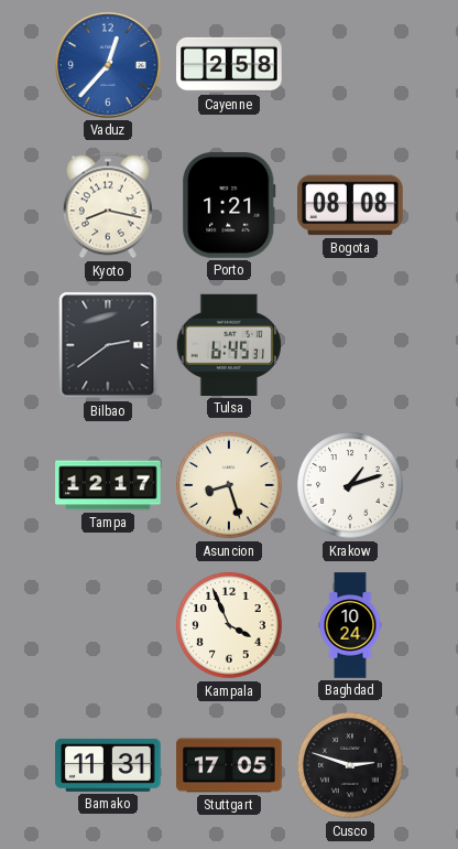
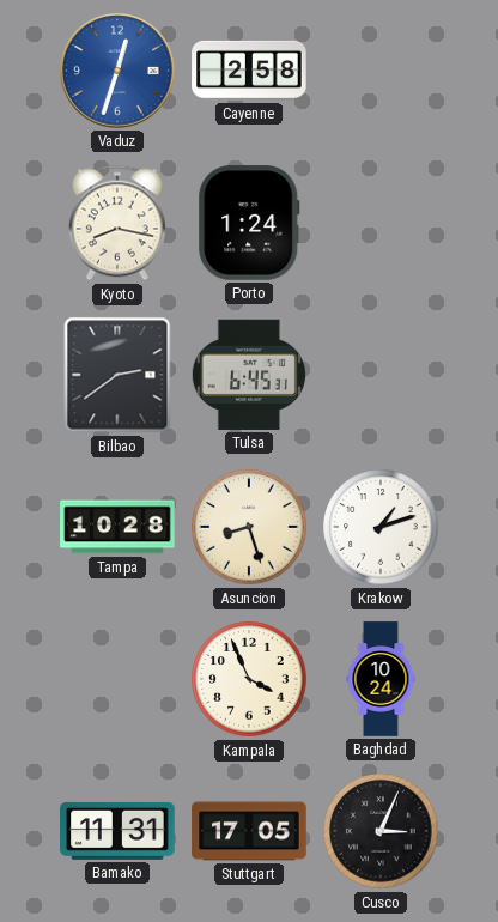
Vaduz: 12:37 -> 12:33
Porto: 1:21 -> 1:24
Bogota: 08:08 -> none
Tampa: 12:17 -> 10:28
Cusco: 2:48 -> 3:04
